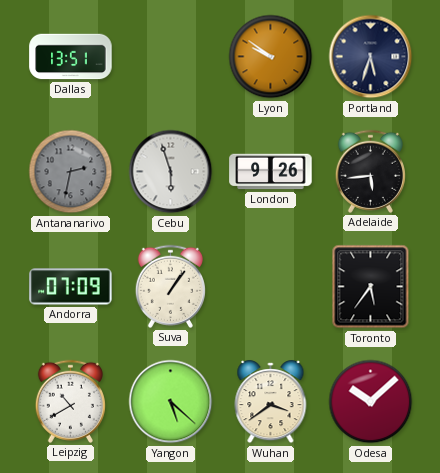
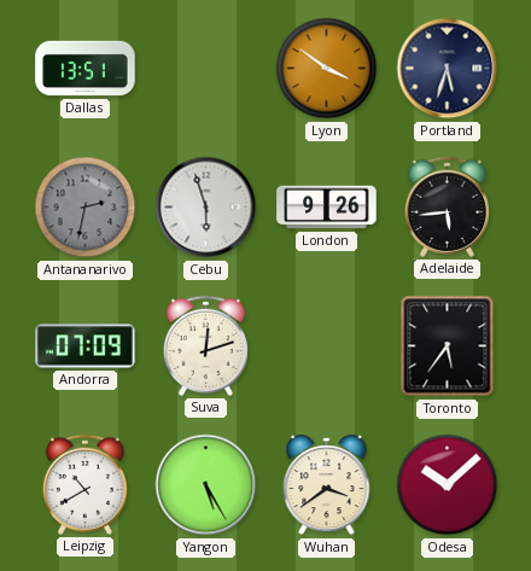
Lyon: 9:51 -> 3:51
Suva: 1:06 -> 12:12
Yangon: 5:22 -> 5:25
